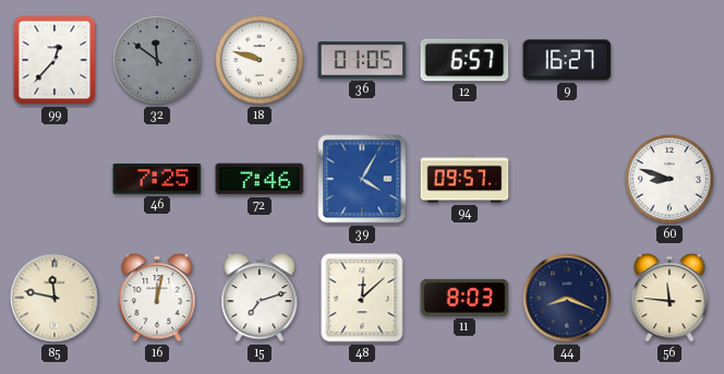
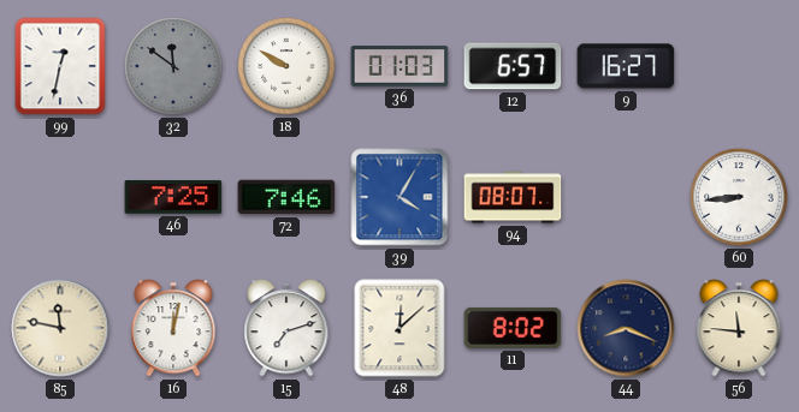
99: 12:37 -> 12:32
18: 9:48 -> 9:50
36: 01:05 -> 01:03
94: 09:57 -> 08:07
60: 8:48 -> 8:44
11: 8:03 -> 8:02
